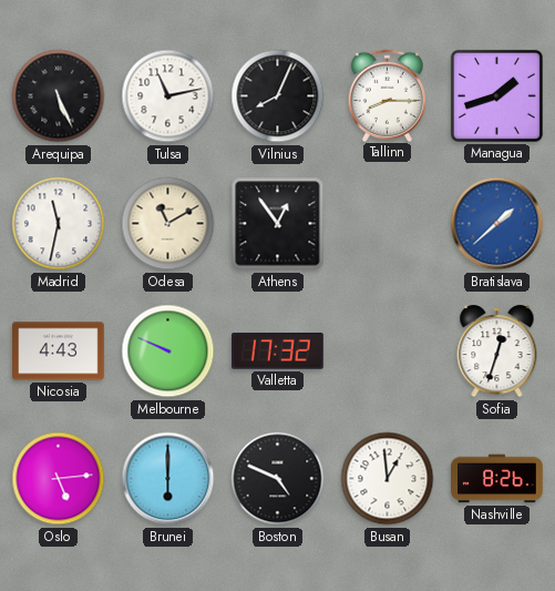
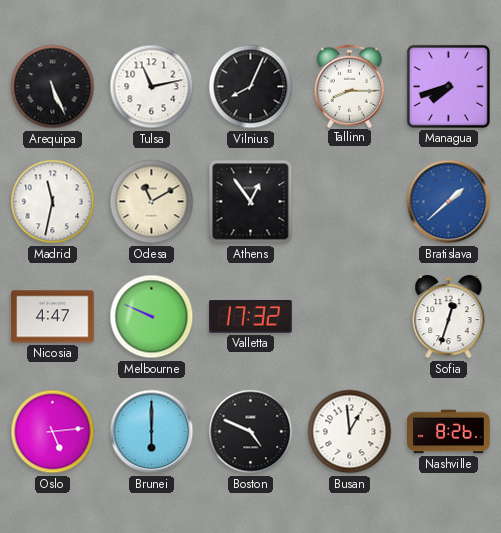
Managua: 1:42 -> 7:42
Nicosia: 4:43 -> 4:47
